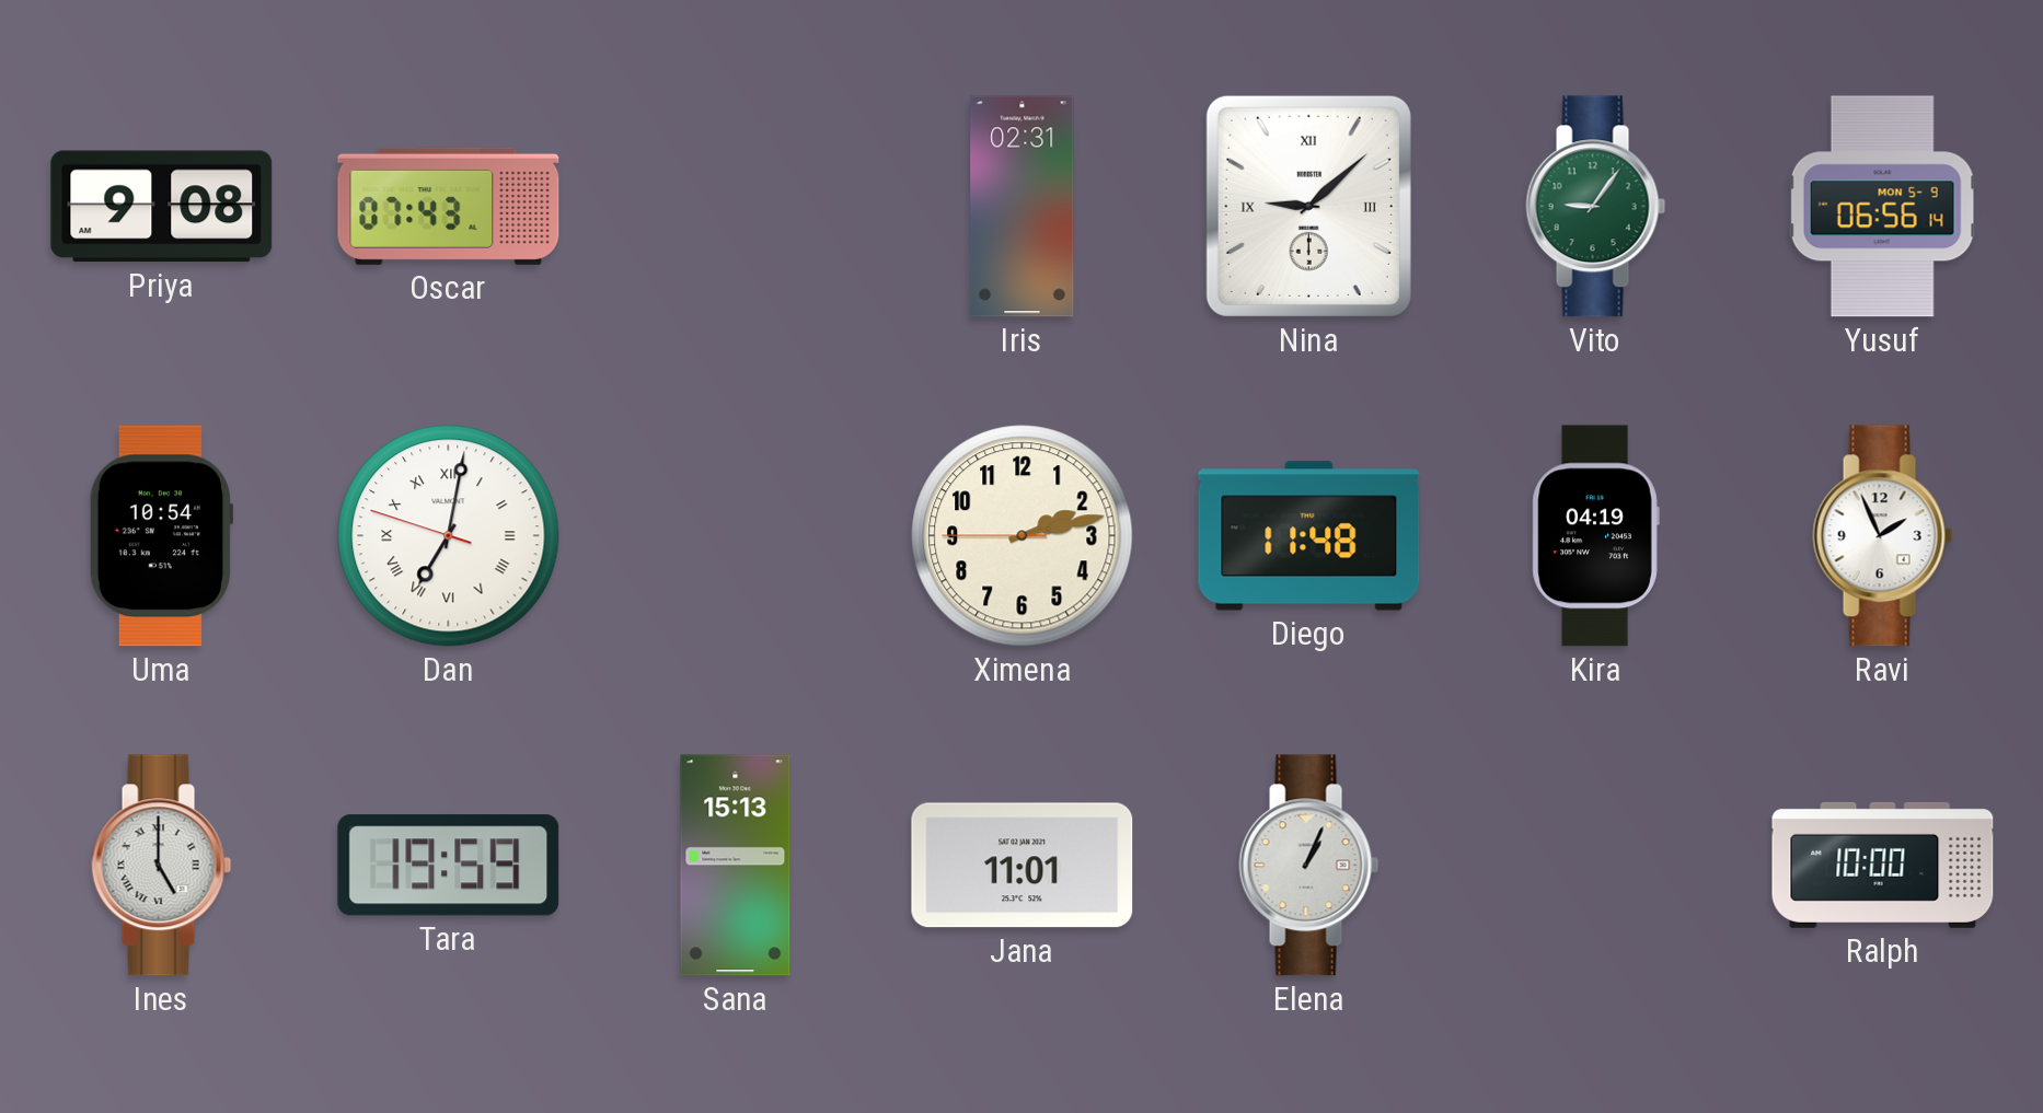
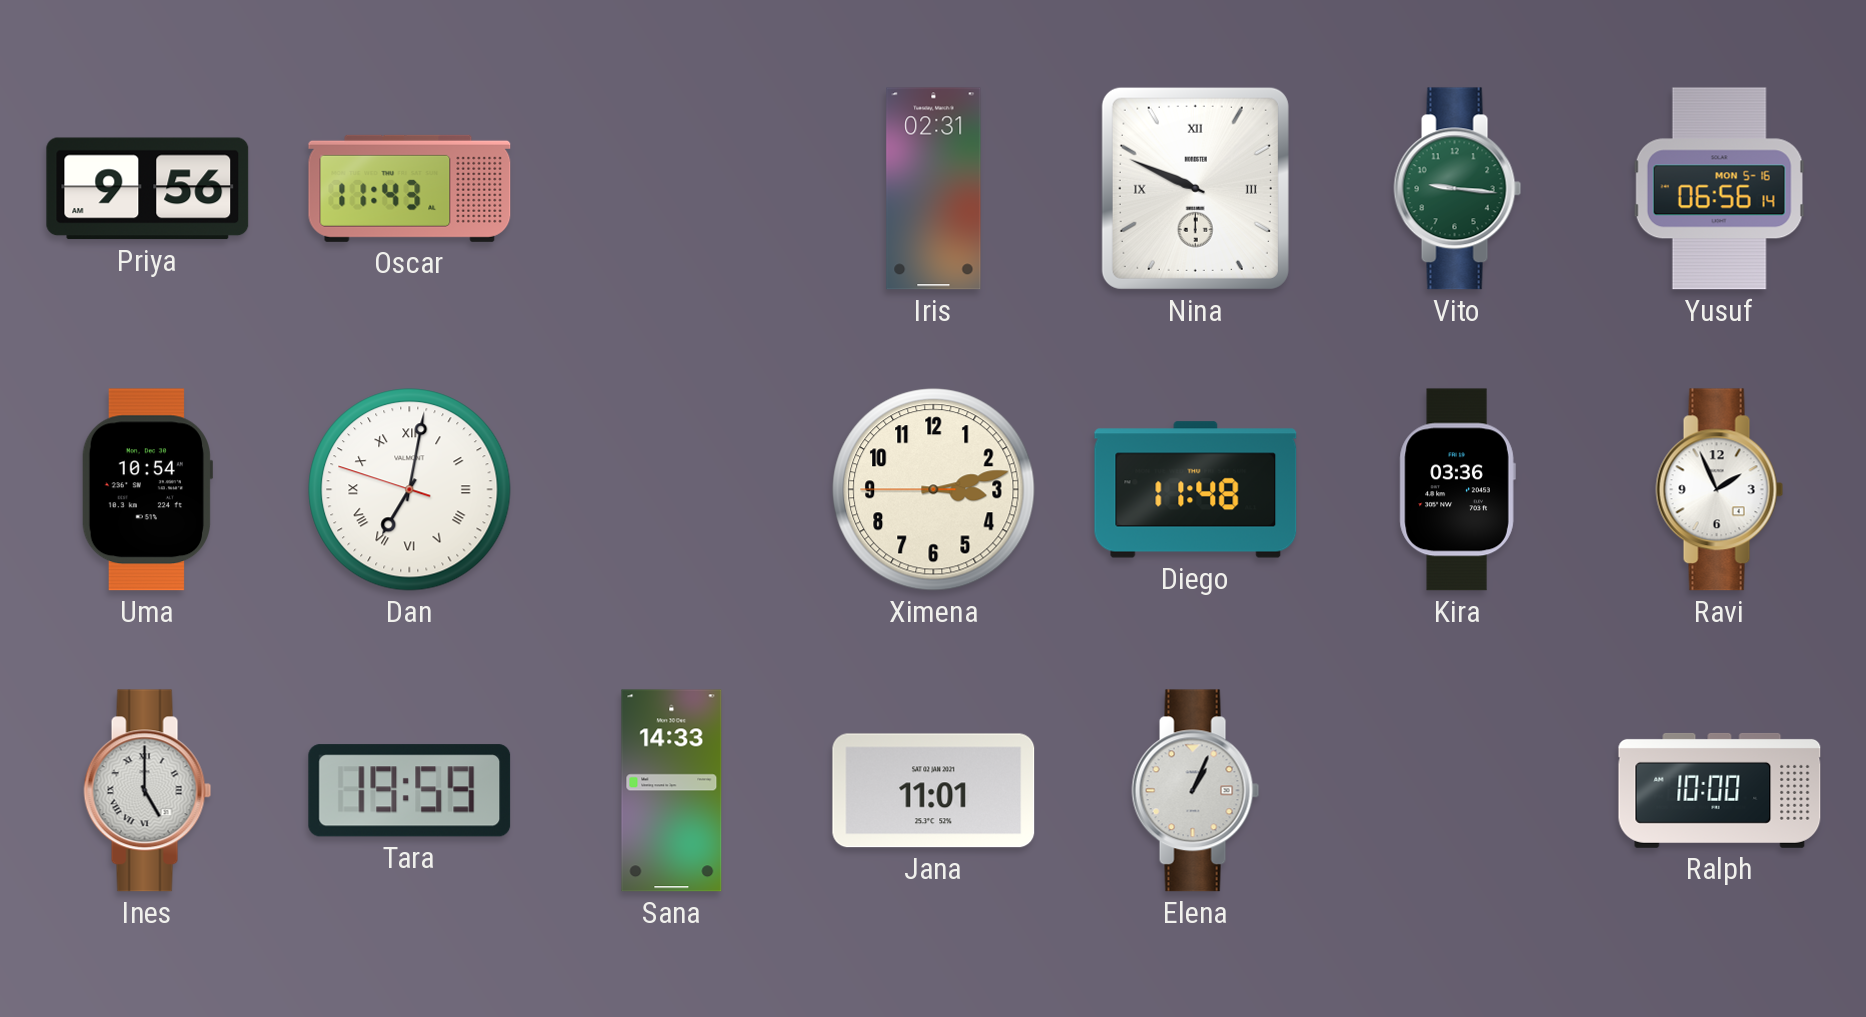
Priya: 9:08 -> 9:56
Oscar: 07:43 -> 11:43
Nina: 9:08 -> 9:49
Vito: 9:06 -> 9:16
Yusuf date: MON 5-9 -> MON 5-16
Ximena: 2:12 -> 3:12
Kira: 04:19 -> 03:36
Sana: 15:13 -> 14:33
